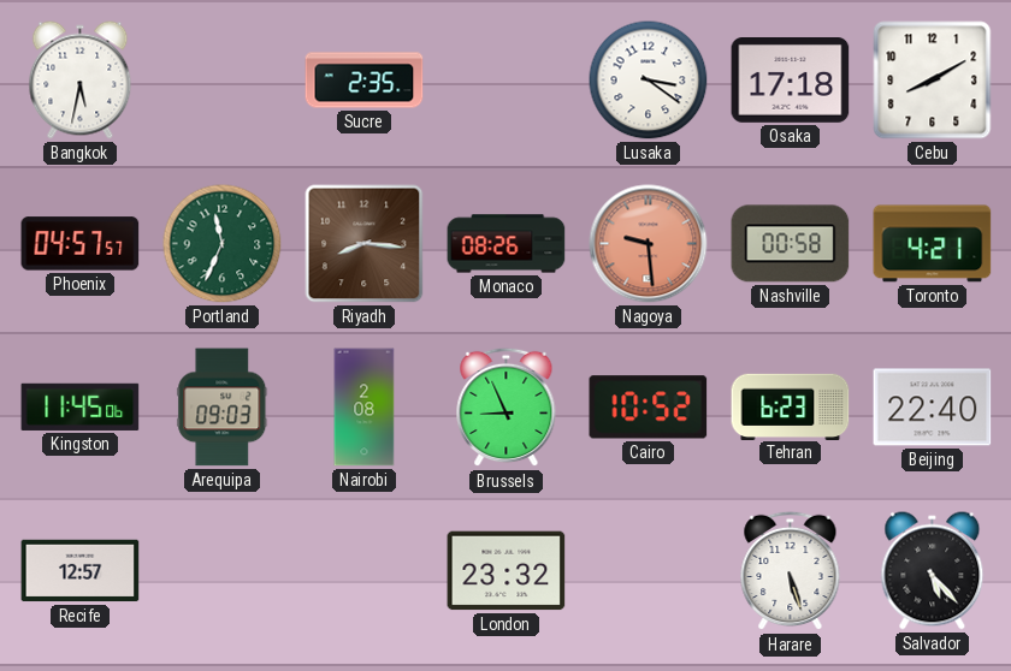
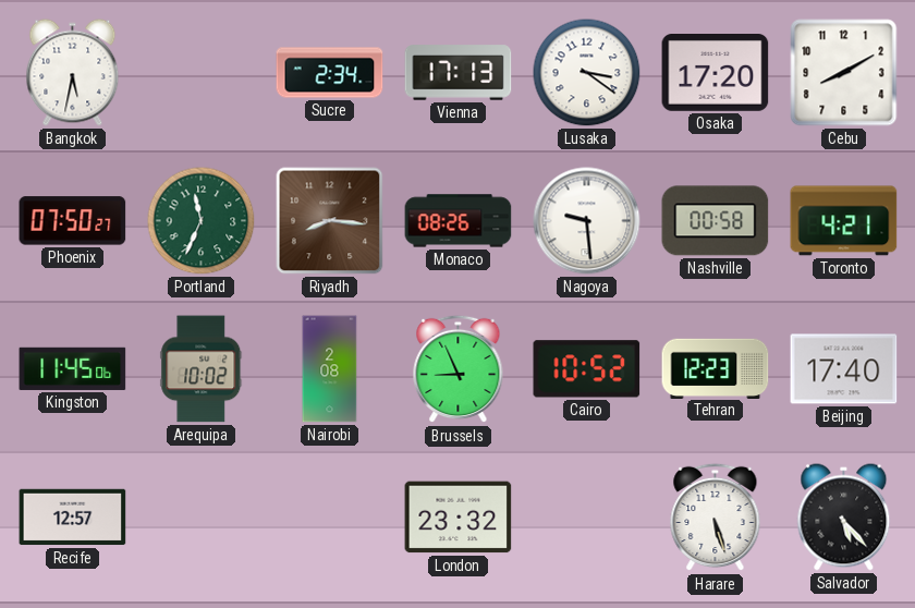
Sucre: 2:35 -> 2:34
Vienna: none -> 17:13
Osaka: 17:18 -> 17:20
Phoenix: 04:57 -> 07:50
Nagoya dial: salmon -> white
Arequipa: 09:03 -> 10:02
Tehran: 6:23 -> 12:23
Beijing: 22:40 -> 17:40
